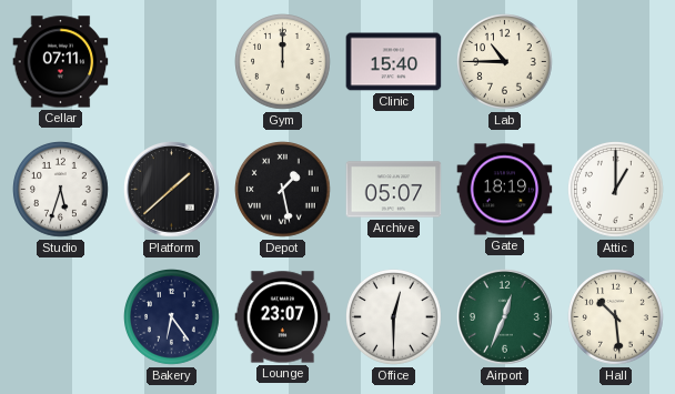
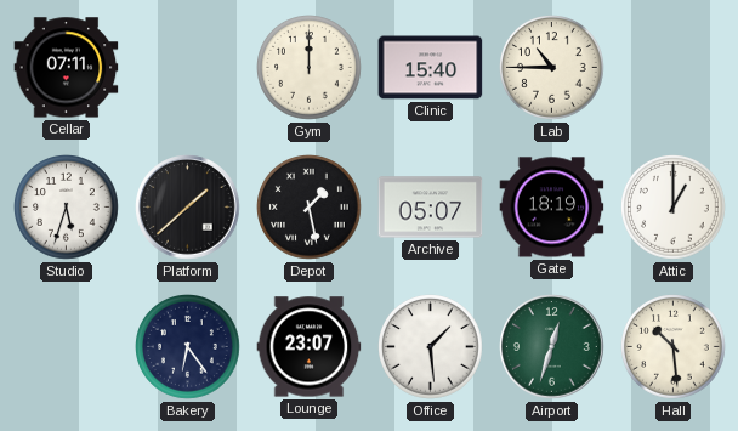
Office: 12:30 -> 1:29
Airport: 12:34 -> 12:33
